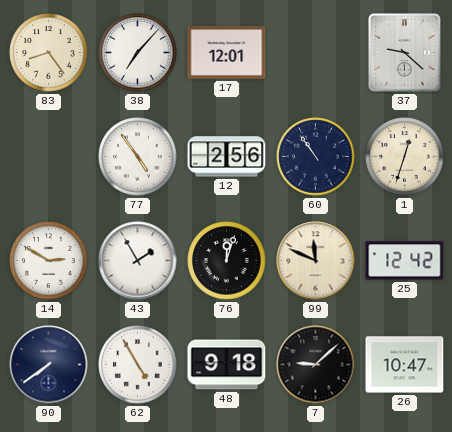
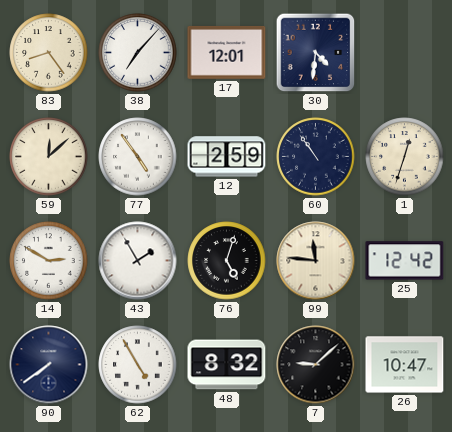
30: none -> 4:31
37: 9:22 -> none
59: none -> 12:08
12: 2:56 -> 2:59
76: 12:03 -> 5:03
99: 11:49 -> 11:46
48: 9:18 -> 8:32
